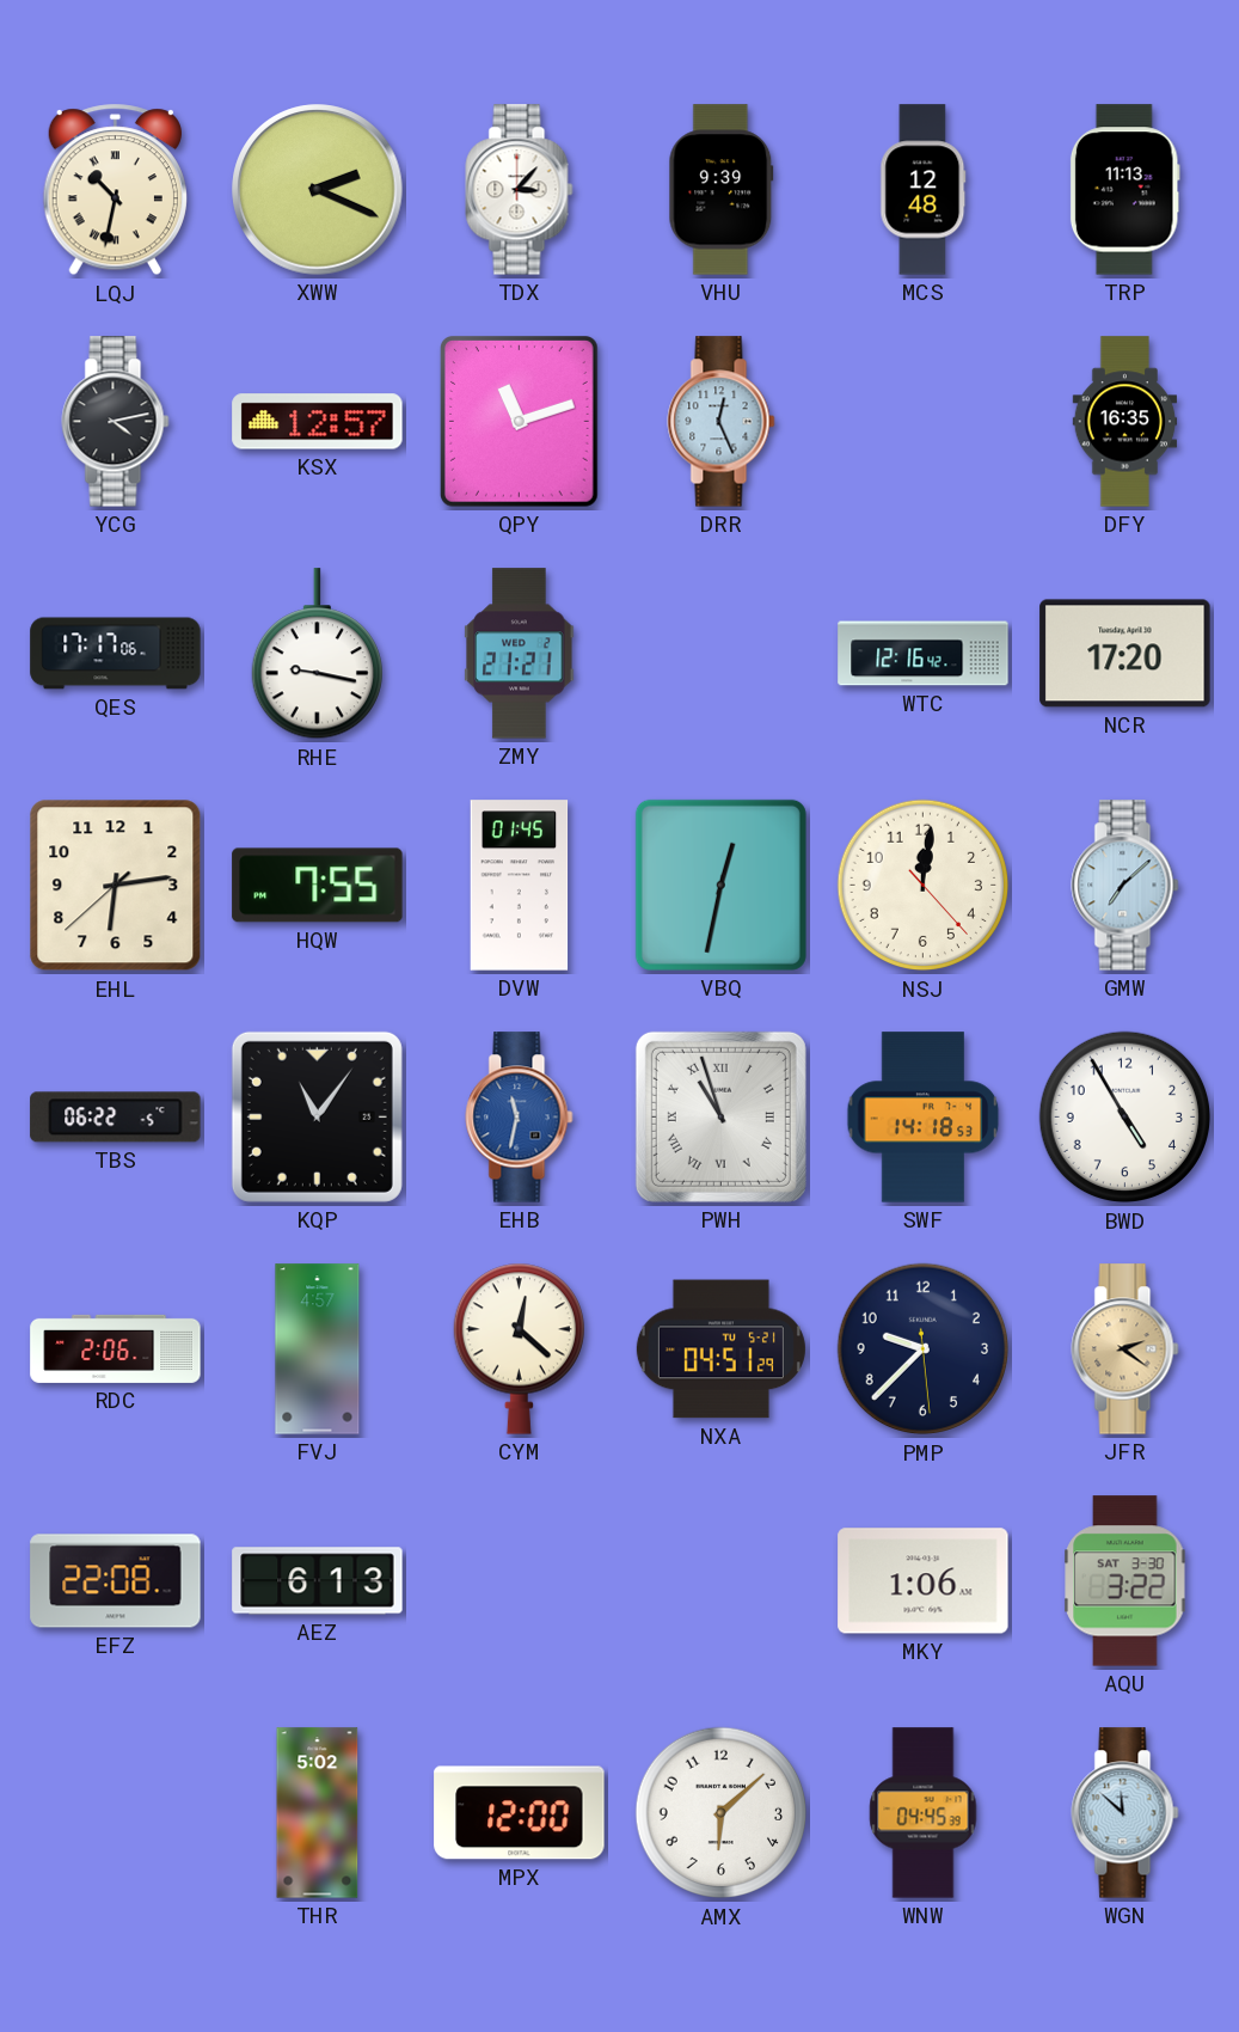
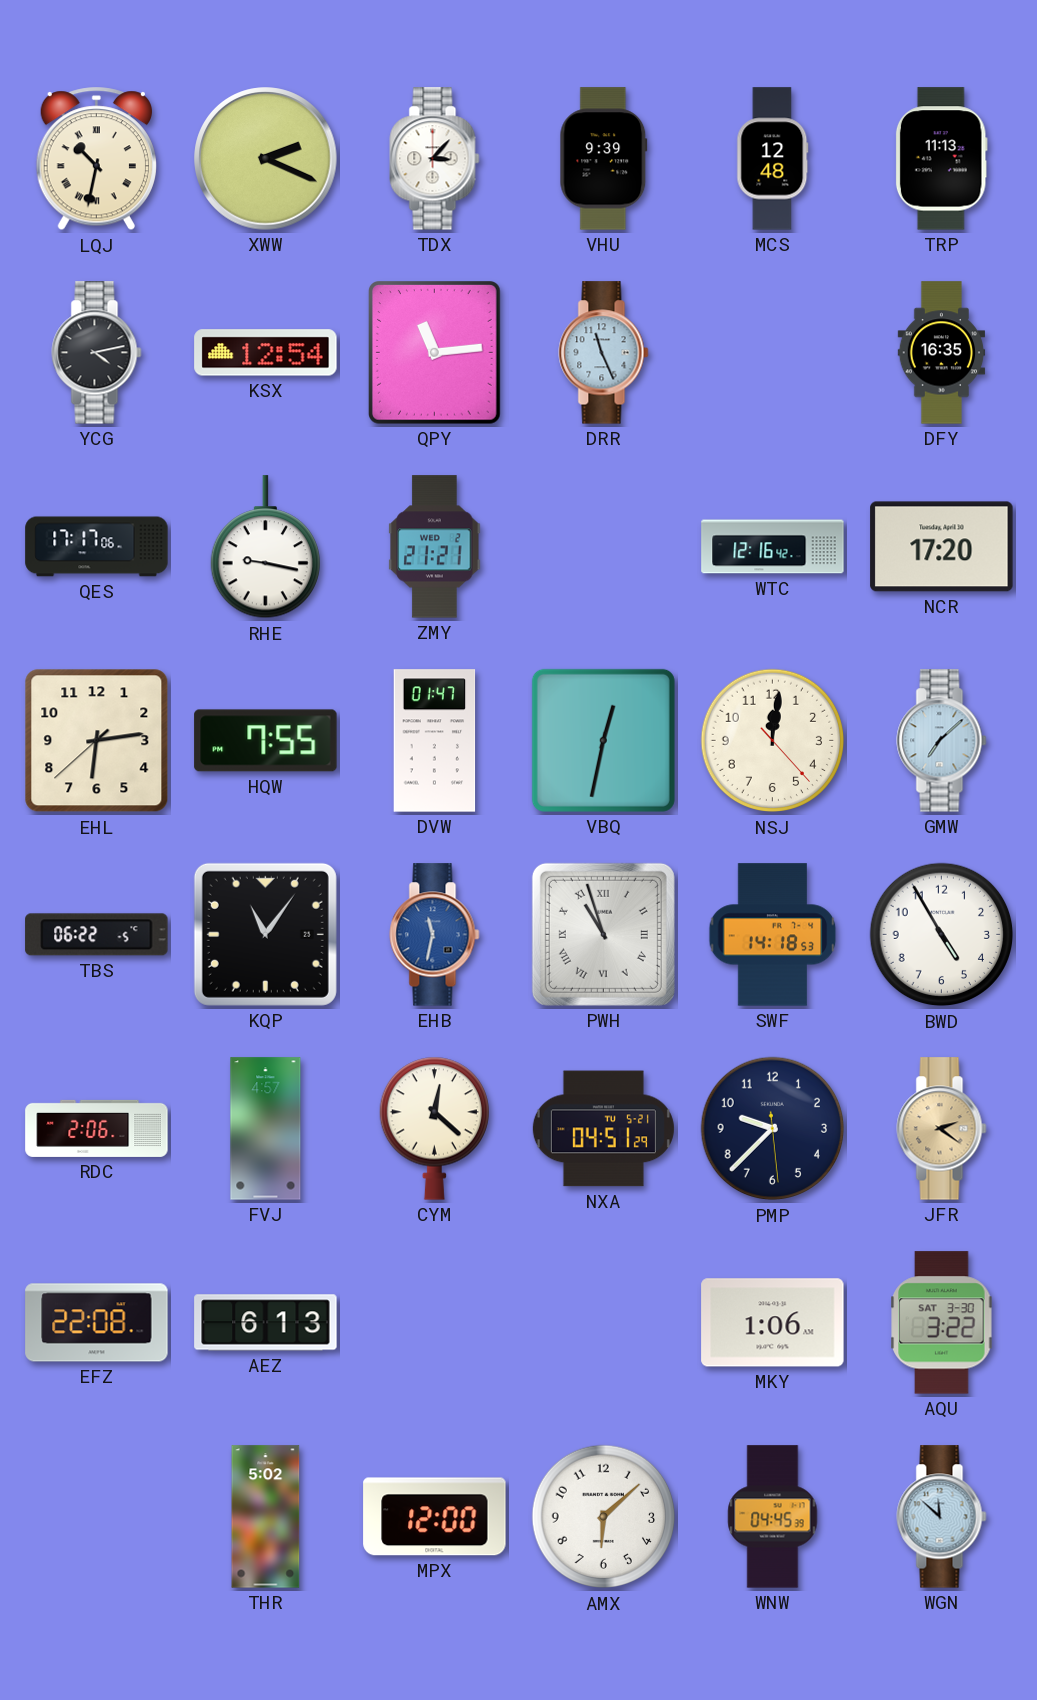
KSX: 12:57 -> 12:54
QPY: 11:12 -> 11:14
DRR: 12:26 -> 11:26
DVW: 01:45 -> 01:47
